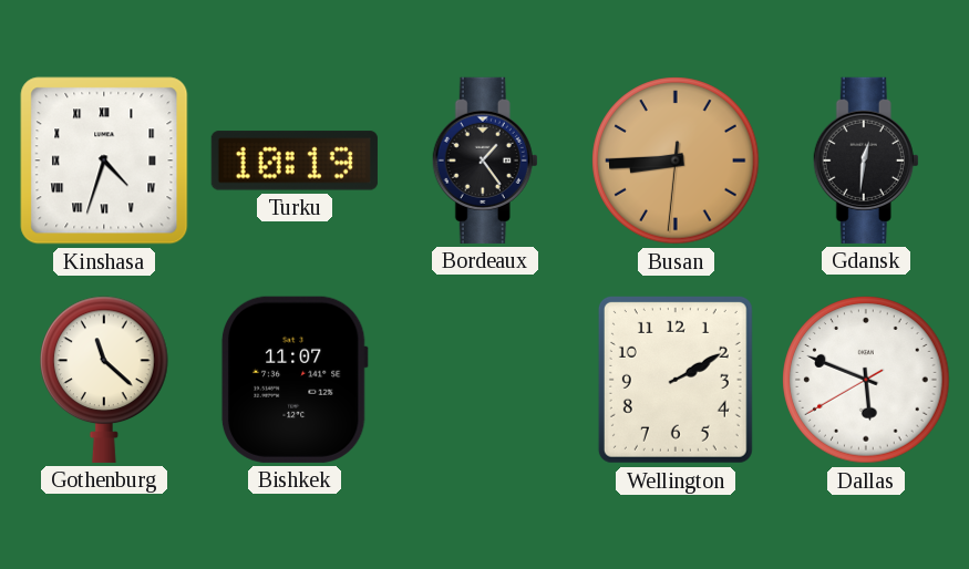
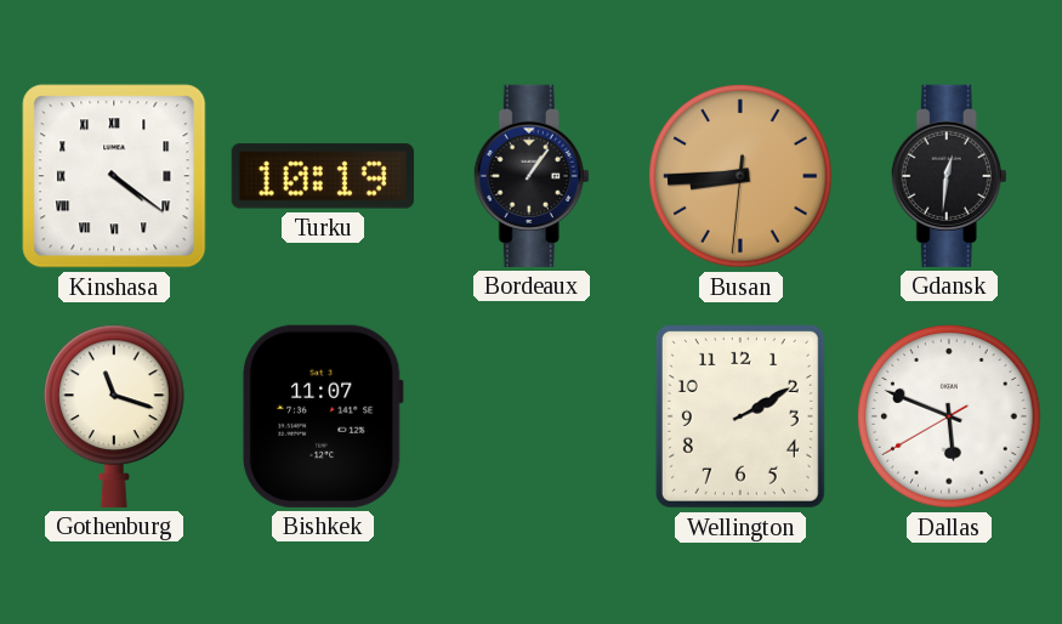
Kinshasa: 4:33 -> 4:21
Bordeaux: 1:24 -> 1:06
Gothenburg: 11:22 -> 11:18
